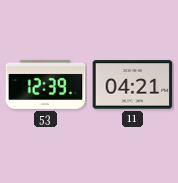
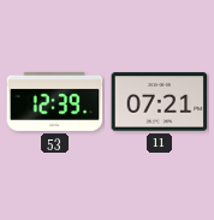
11: 04:21 -> 07:21
